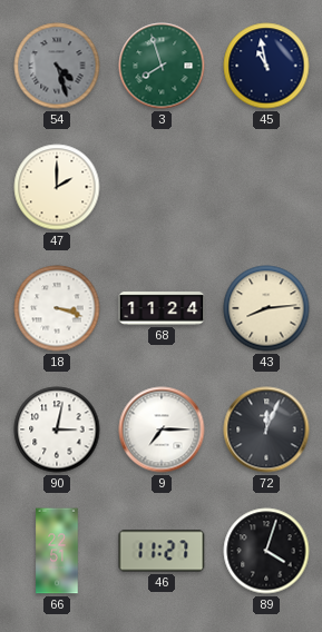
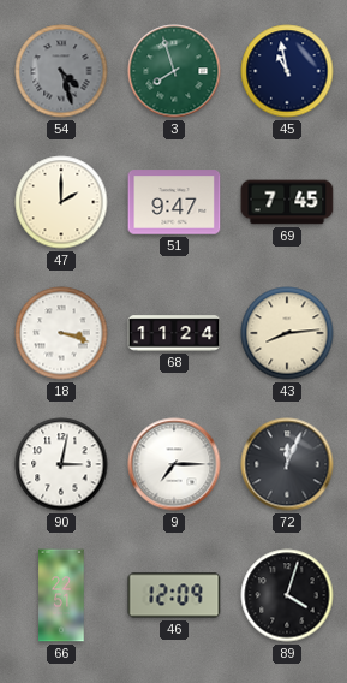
51: none -> 9:47
69: none -> 7:45
46: 11:27 -> 12:09
